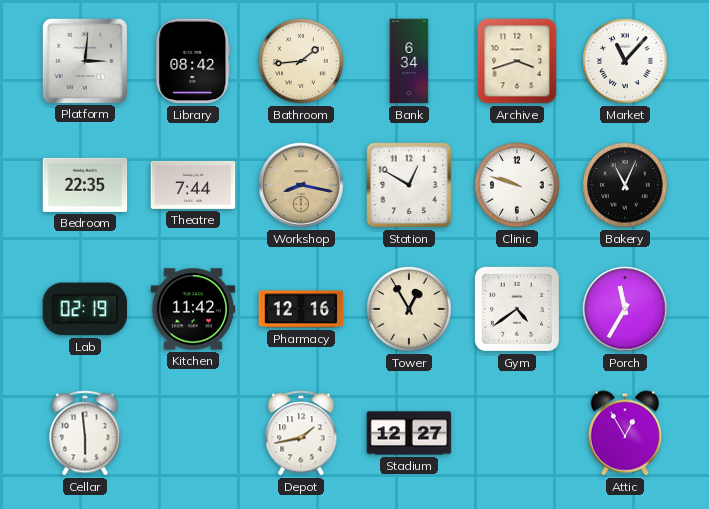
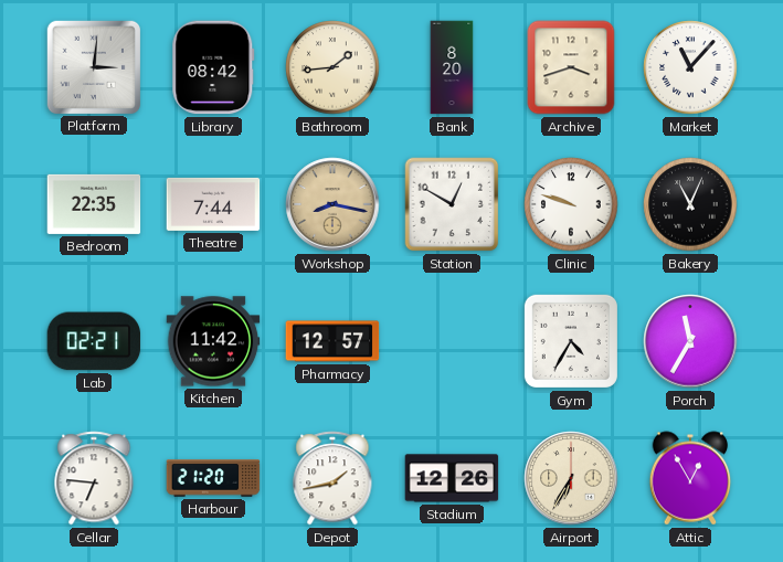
Bank: 6:34 -> 8:20
Lab: 02:19 -> 02:21
Pharmacy: 12:16 -> 12:57
Tower: 12:55 -> none
Gym: 4:39 -> 4:35
Cellar: 5:59 -> 6:46
Harbour: none -> 21:20
Stadium: 12:27 -> 12:26
Airport: none -> 6:35
